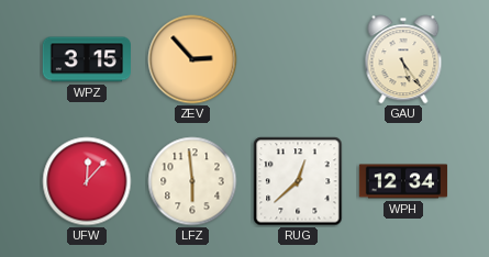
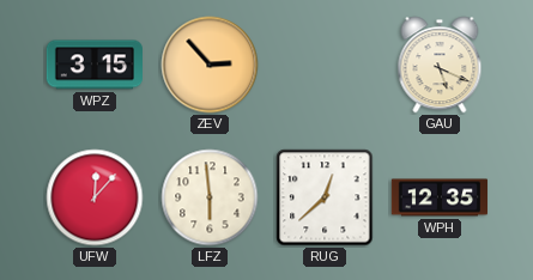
GAU: 5:24 -> 5:19
WPH: 12:34 -> 12:35
